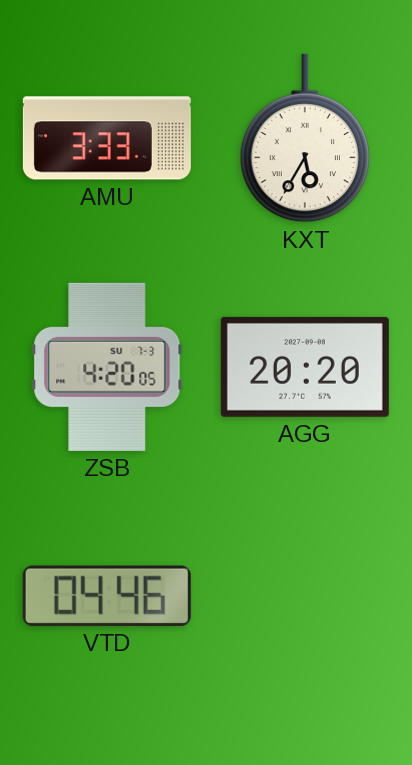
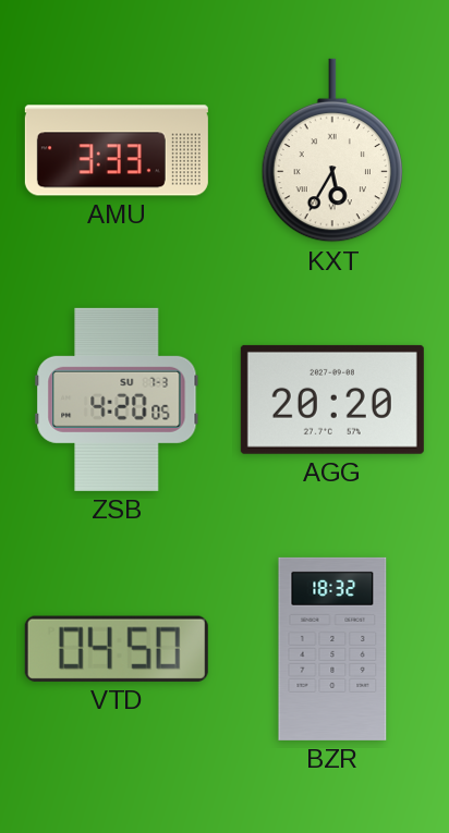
VTD: 04:46 -> 04:50
BZR: none -> 18:32
